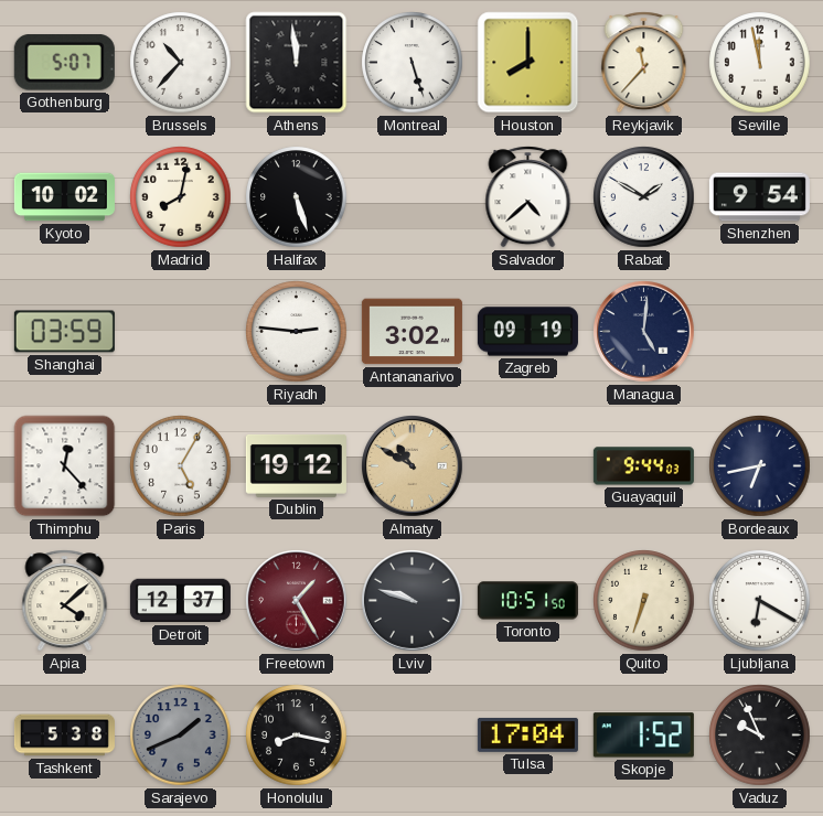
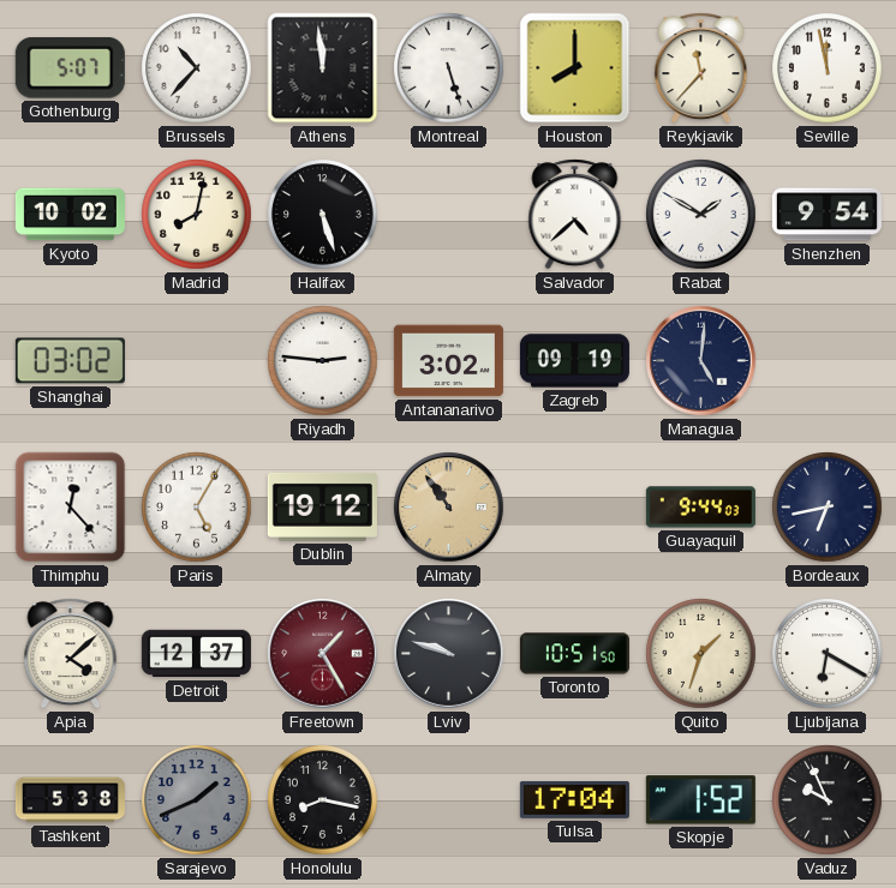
Shanghai: 03:59 -> 03:02
Almaty: 10:50 -> 10:54
Quito: 6:33 -> 1:33
